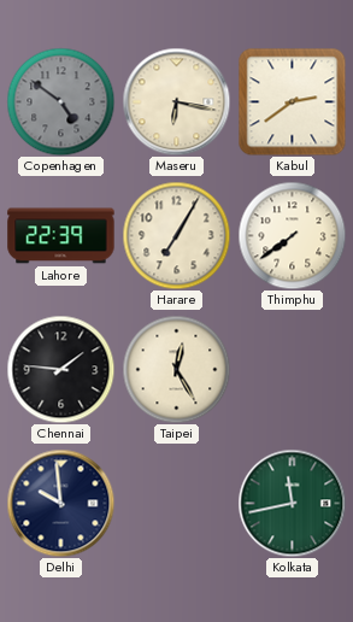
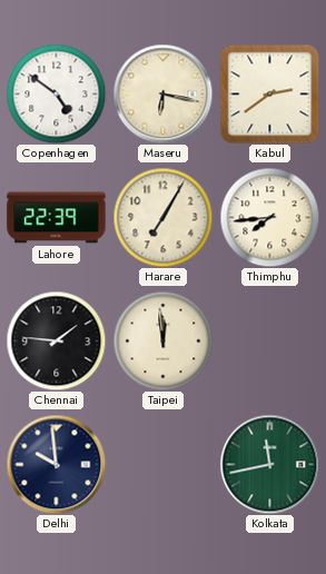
Copenhagen dial: grey -> white
Thimphu: 7:39 -> 7:44
Taipei: 12:25 -> 11:59
